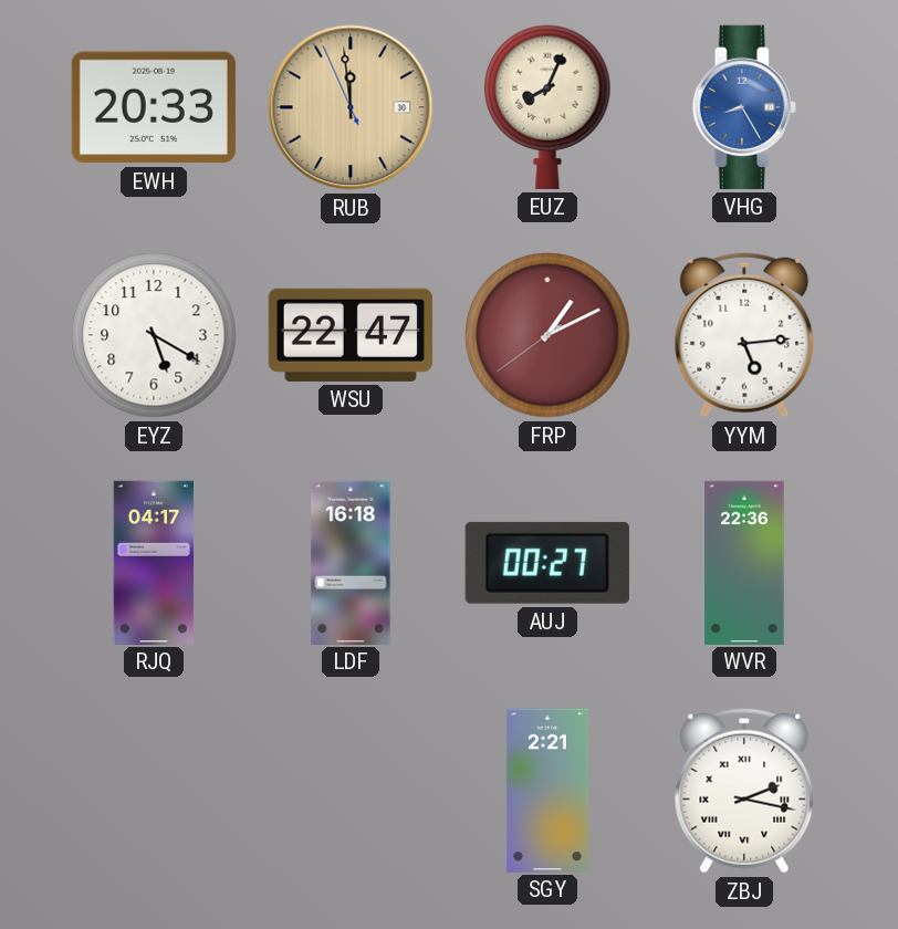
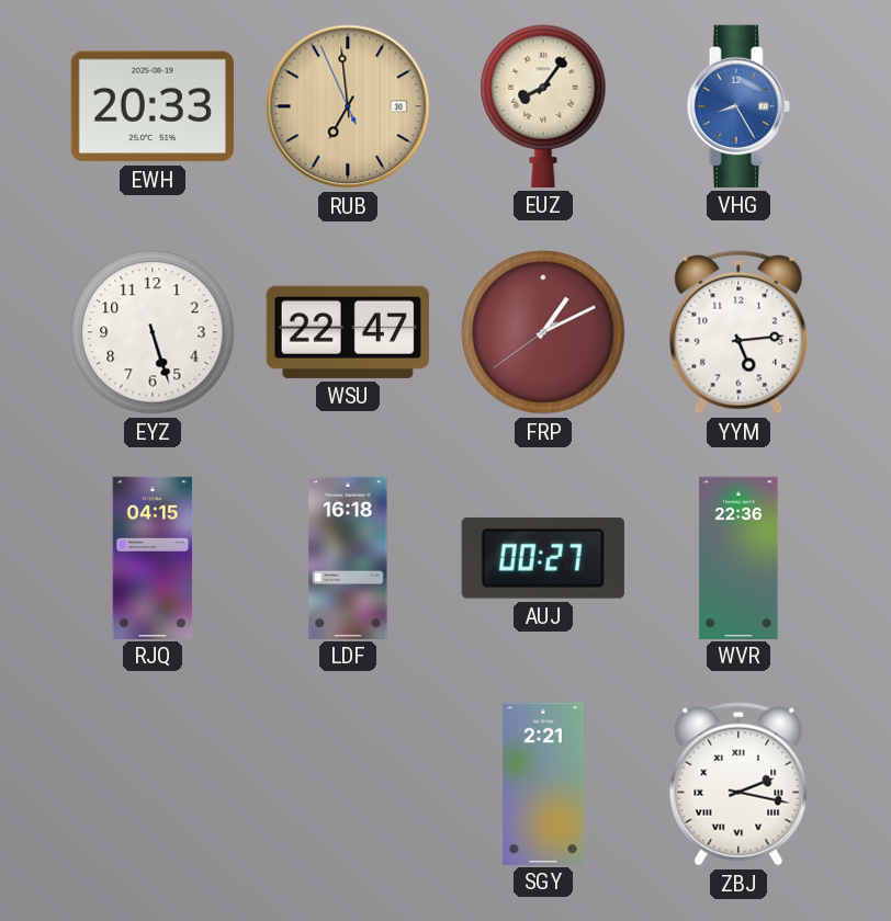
RUB: 11:58 -> 6:58
EUZ: 8:04 -> 8:06
EYZ: 5:20 -> 5:27
RJQ: 04:17 -> 04:15
